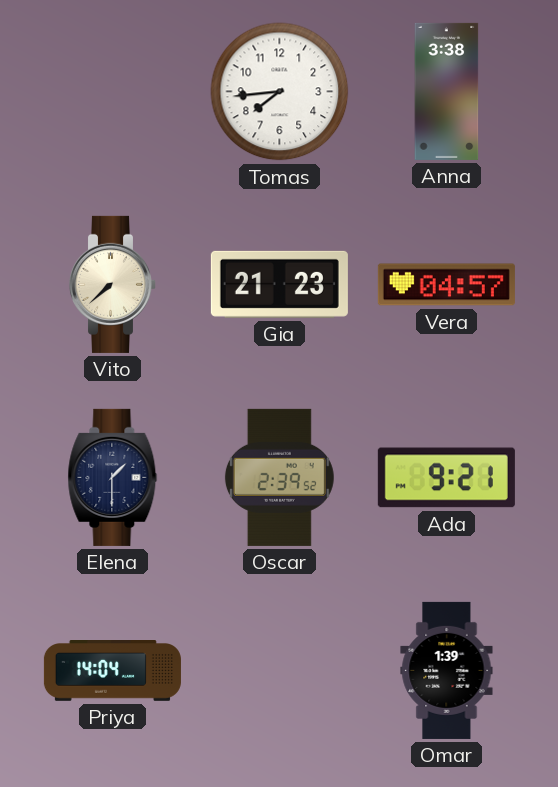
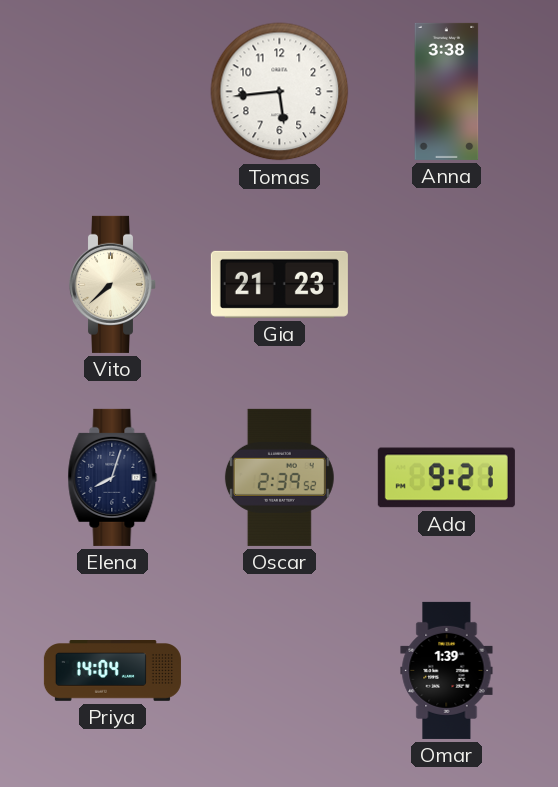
Tomas: 7:44 -> 5:44
Vera: 04:57 -> none
Elena: 1:30 -> 8:03
